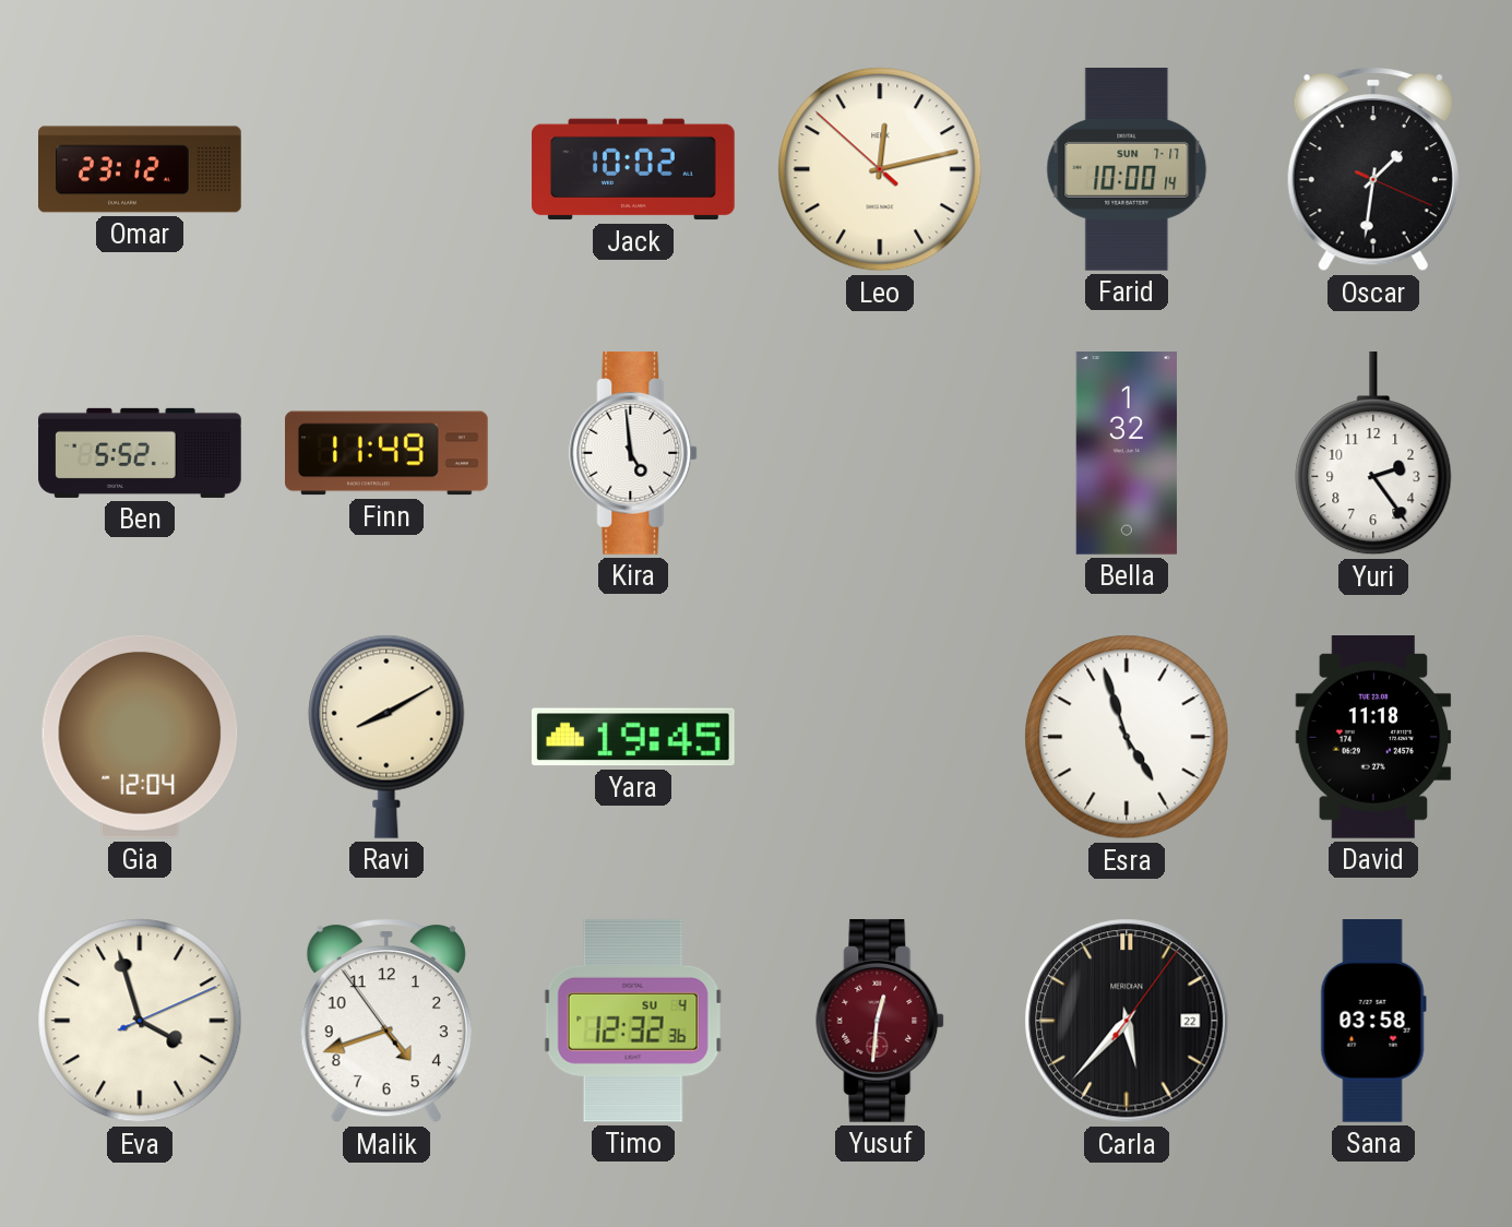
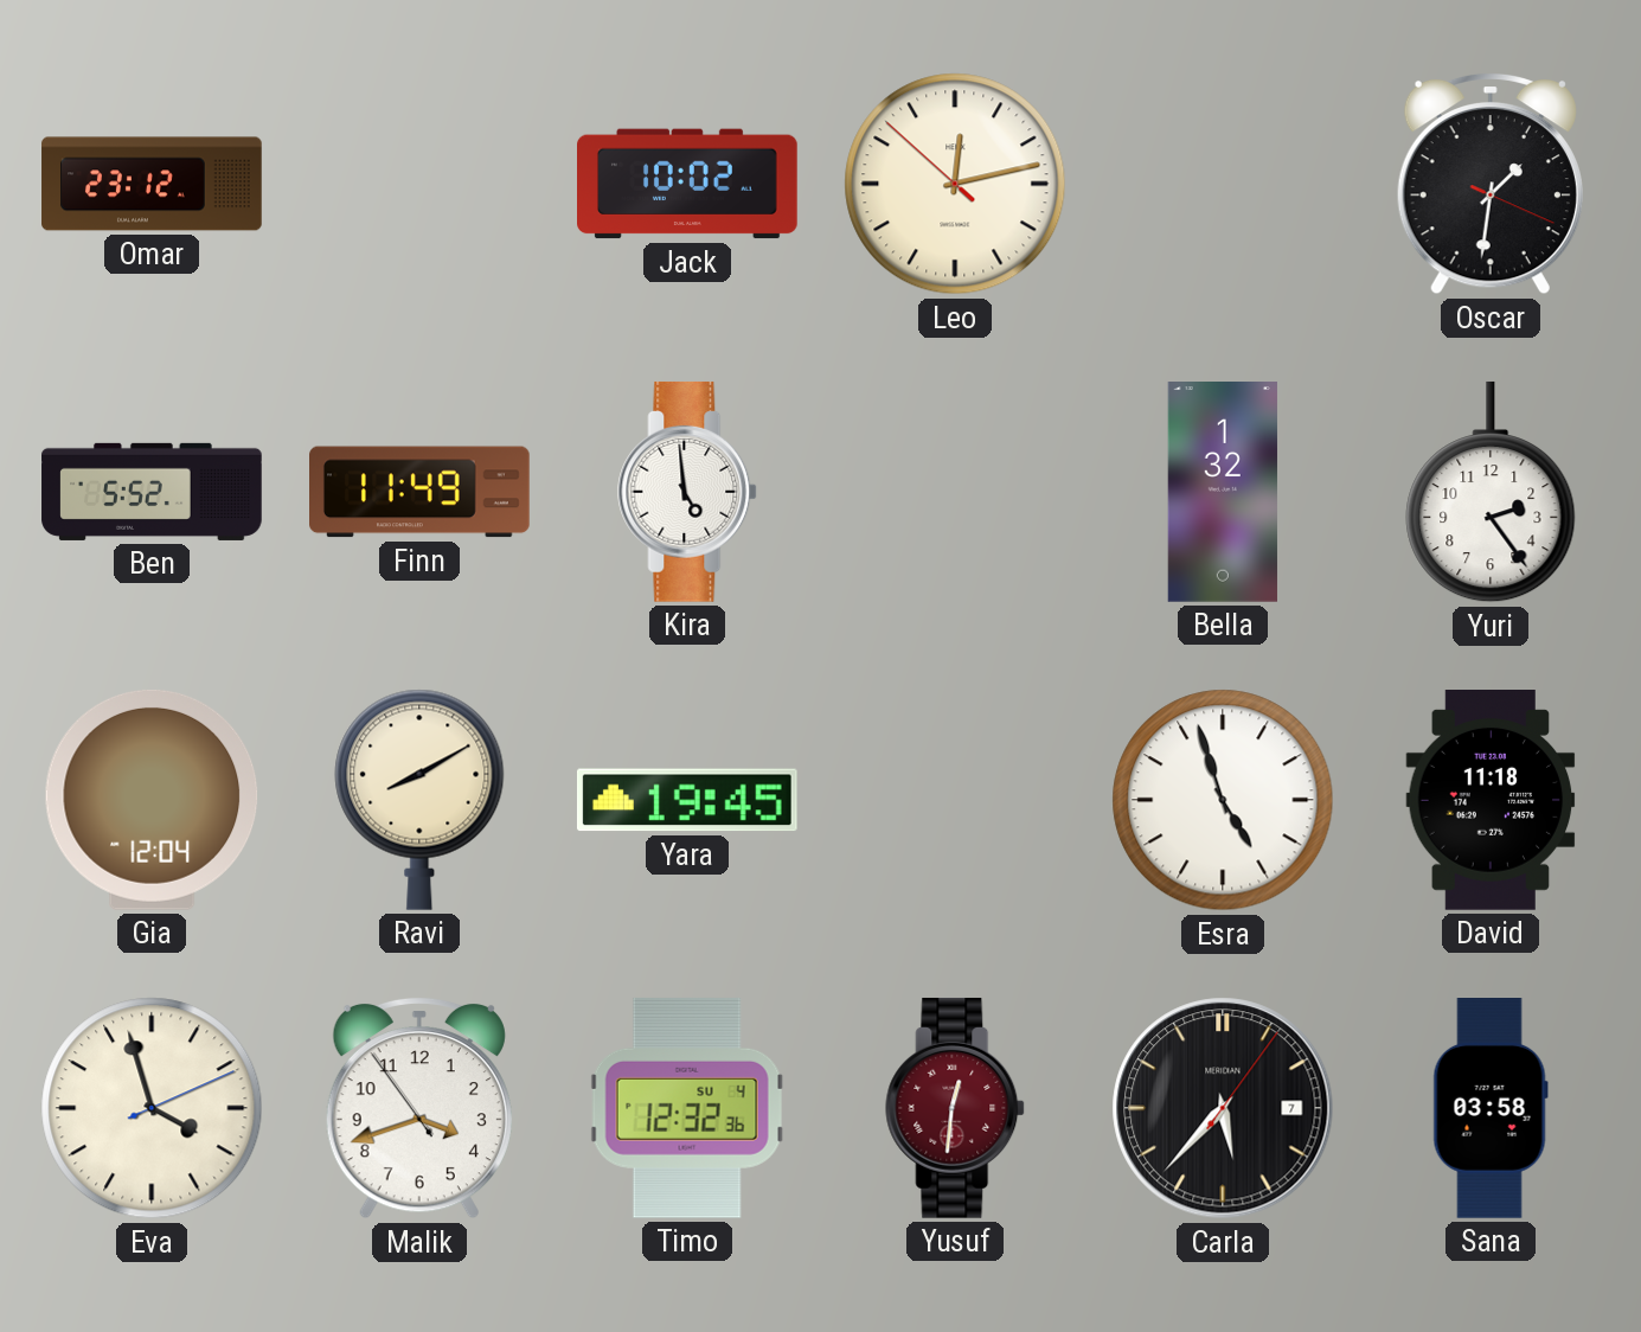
Farid: 10:00 -> none
Malik: 4:41 -> 3:41
Carla date: 22 -> 7
